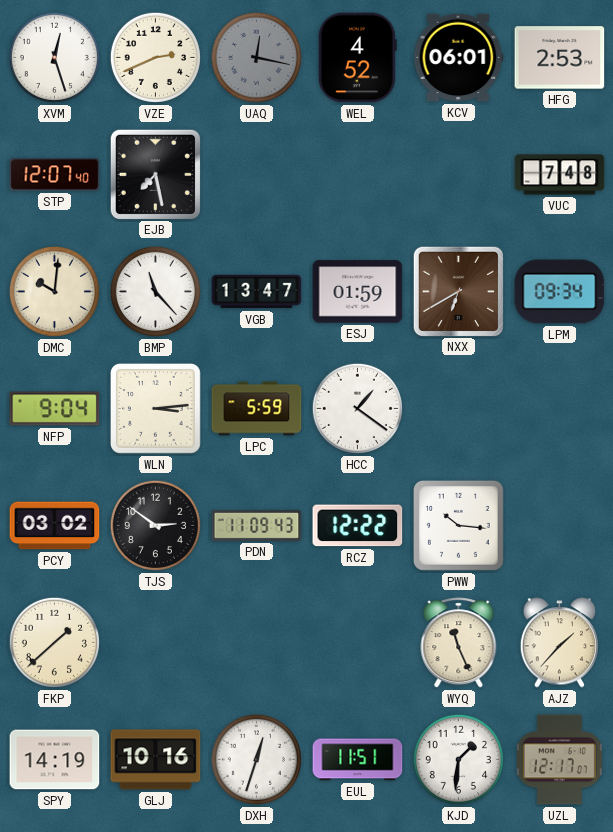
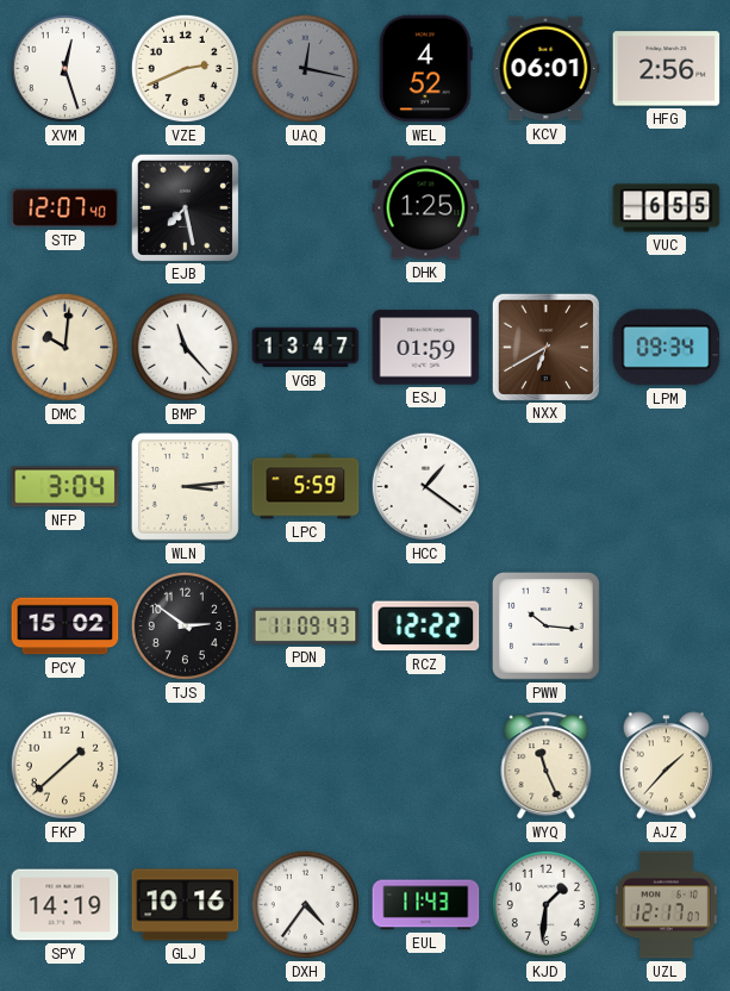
HFG: 2:53 -> 2:56
DHK: none -> 1:25
VUC: 7:48 -> 6:55
NFP: 9:04 -> 3:04
PCY: 03:02 -> 15:02
DXH: 12:33 -> 4:36
EUL: 11:51 -> 11:43
